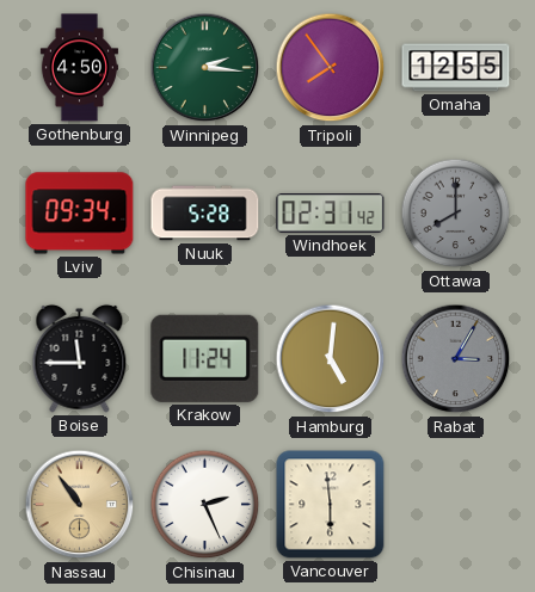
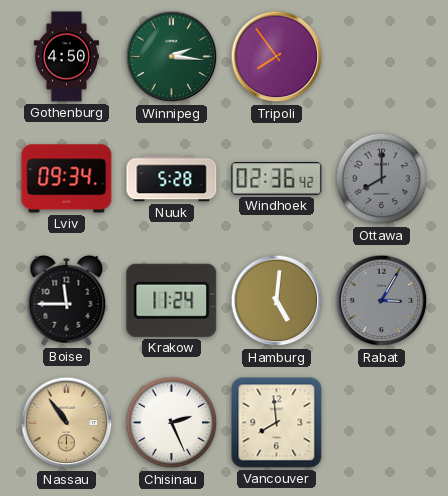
Omaha: 12:55 -> none
Windhoek: 02:31 -> 02:36
Vancouver: 5:59 -> 7:59
